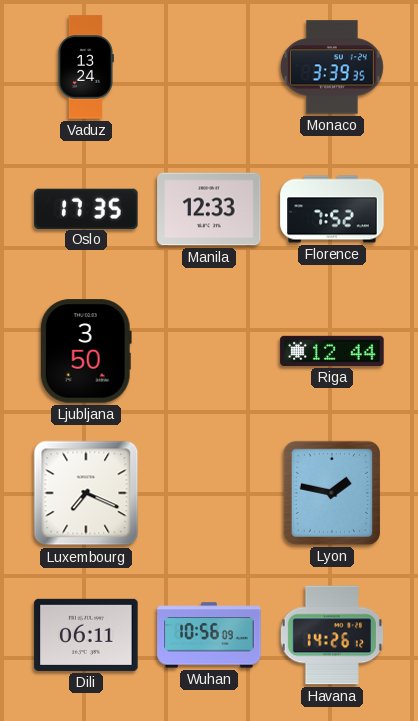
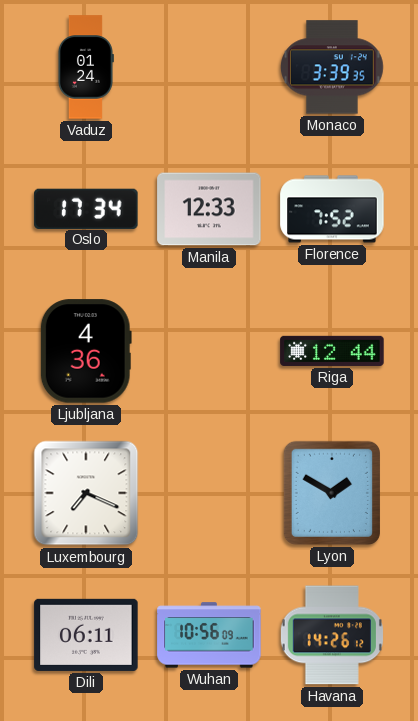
Vaduz: 13:24 -> 01:24
Oslo: 17:35 -> 17:34
Ljubljana: 3:50 -> 4:36
Lyon: 1:47 -> 1:50
